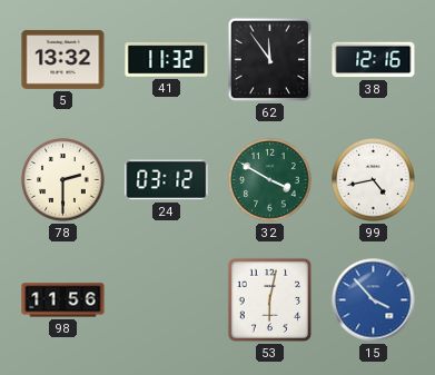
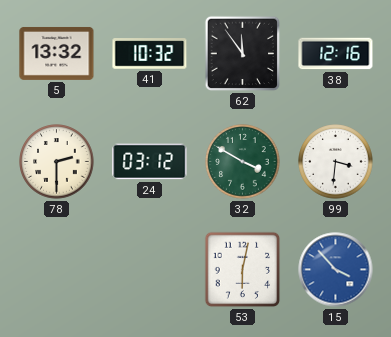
41: 11:32 -> 10:32
99: 4:43 -> 3:31
98: 11:56 -> none
